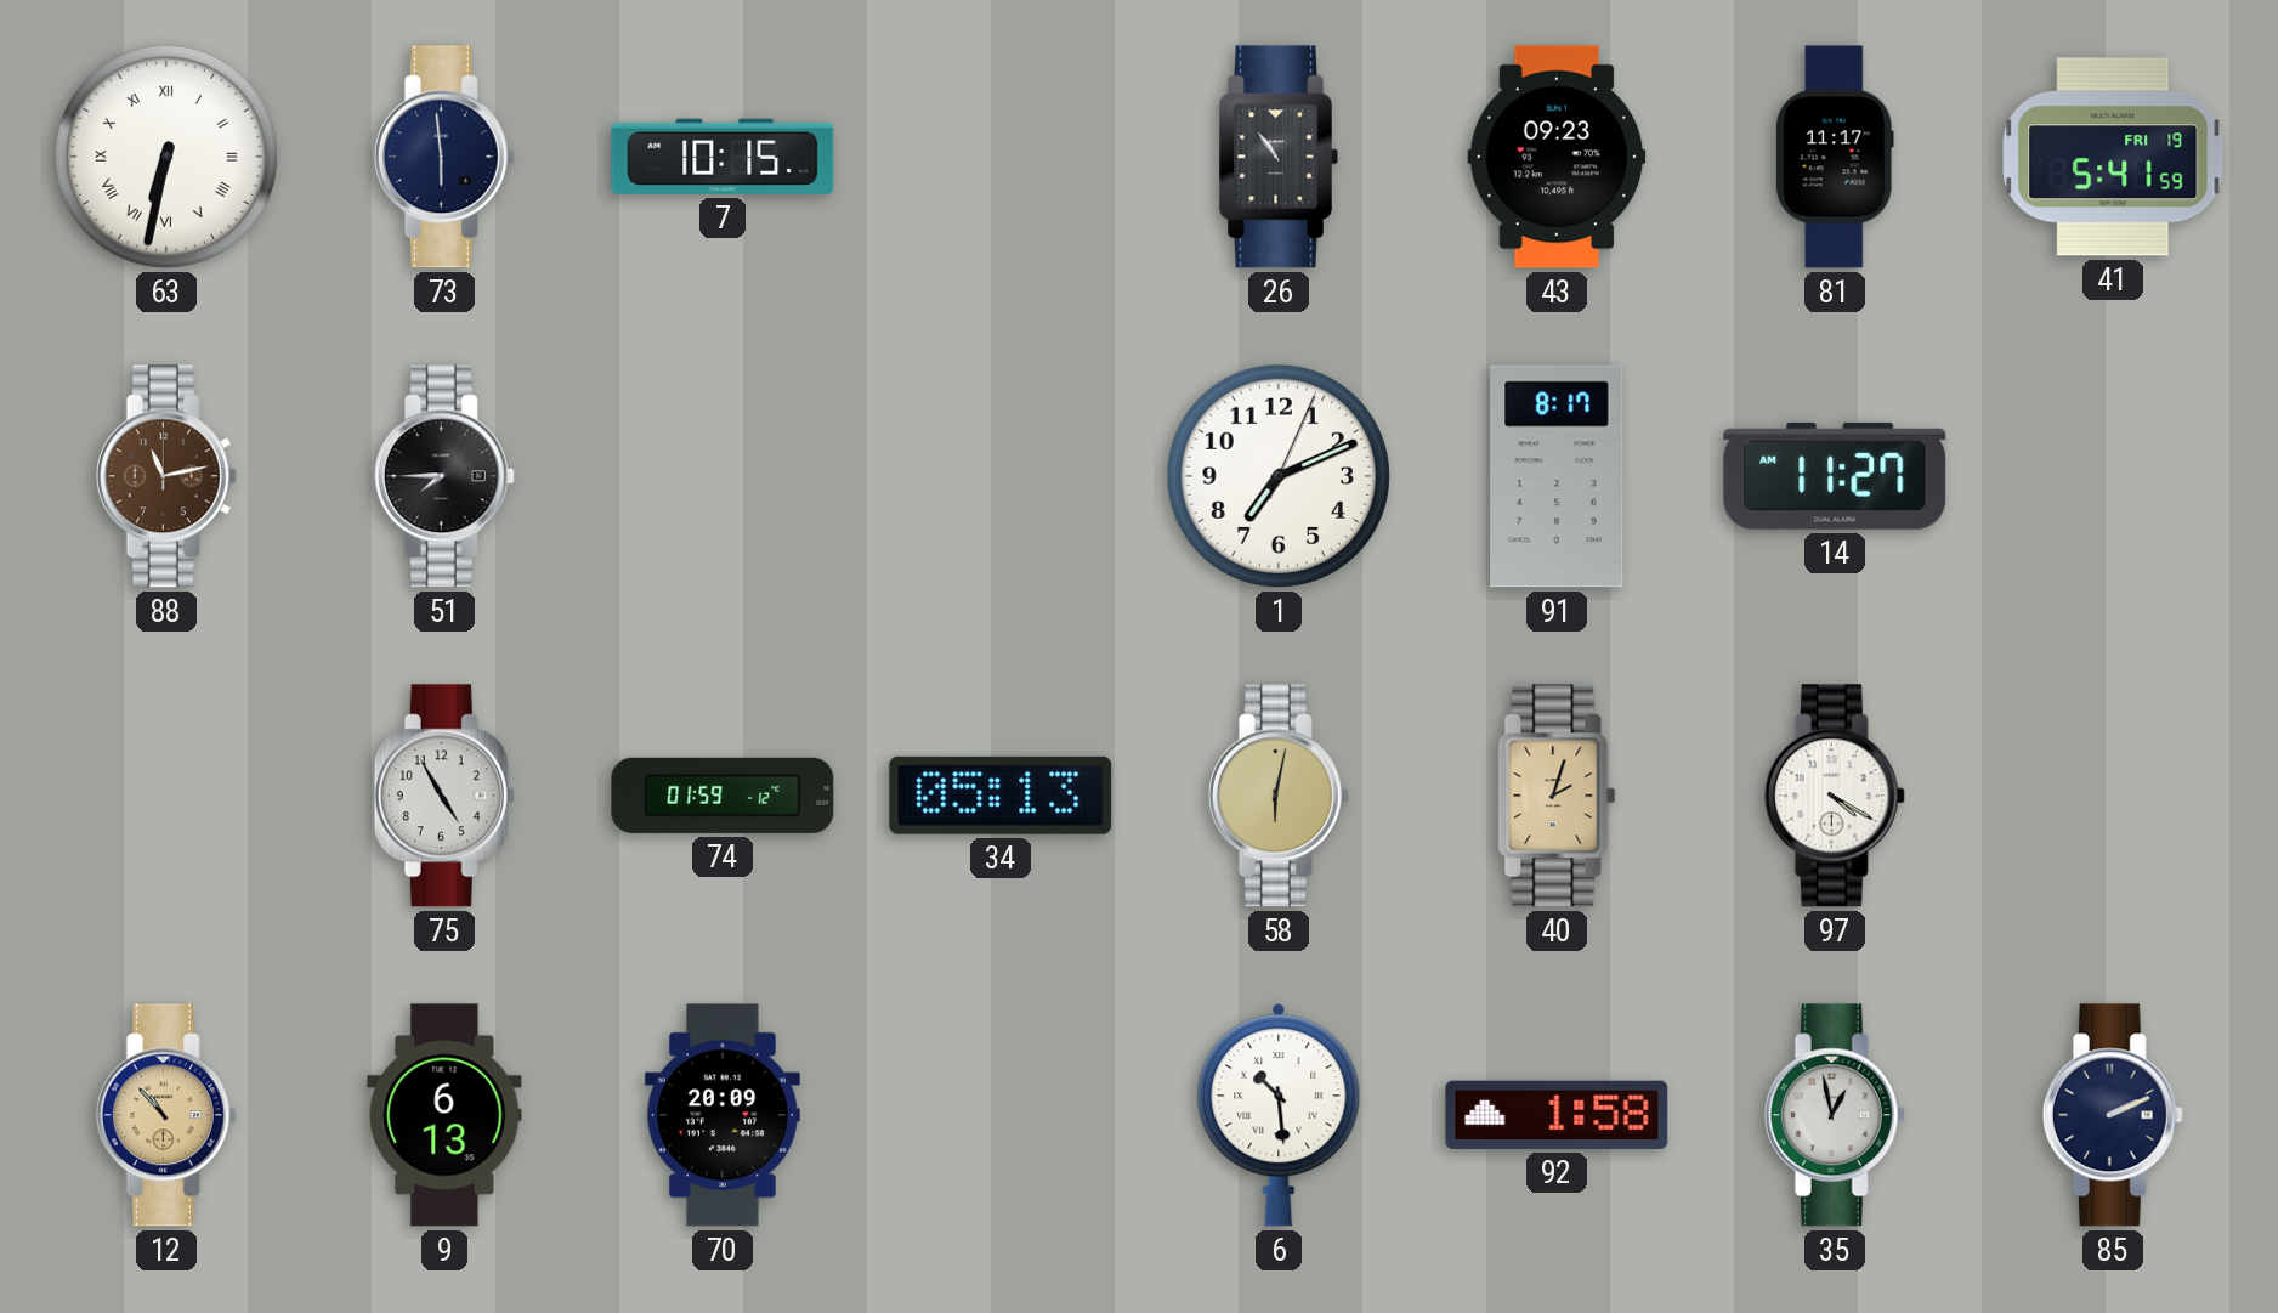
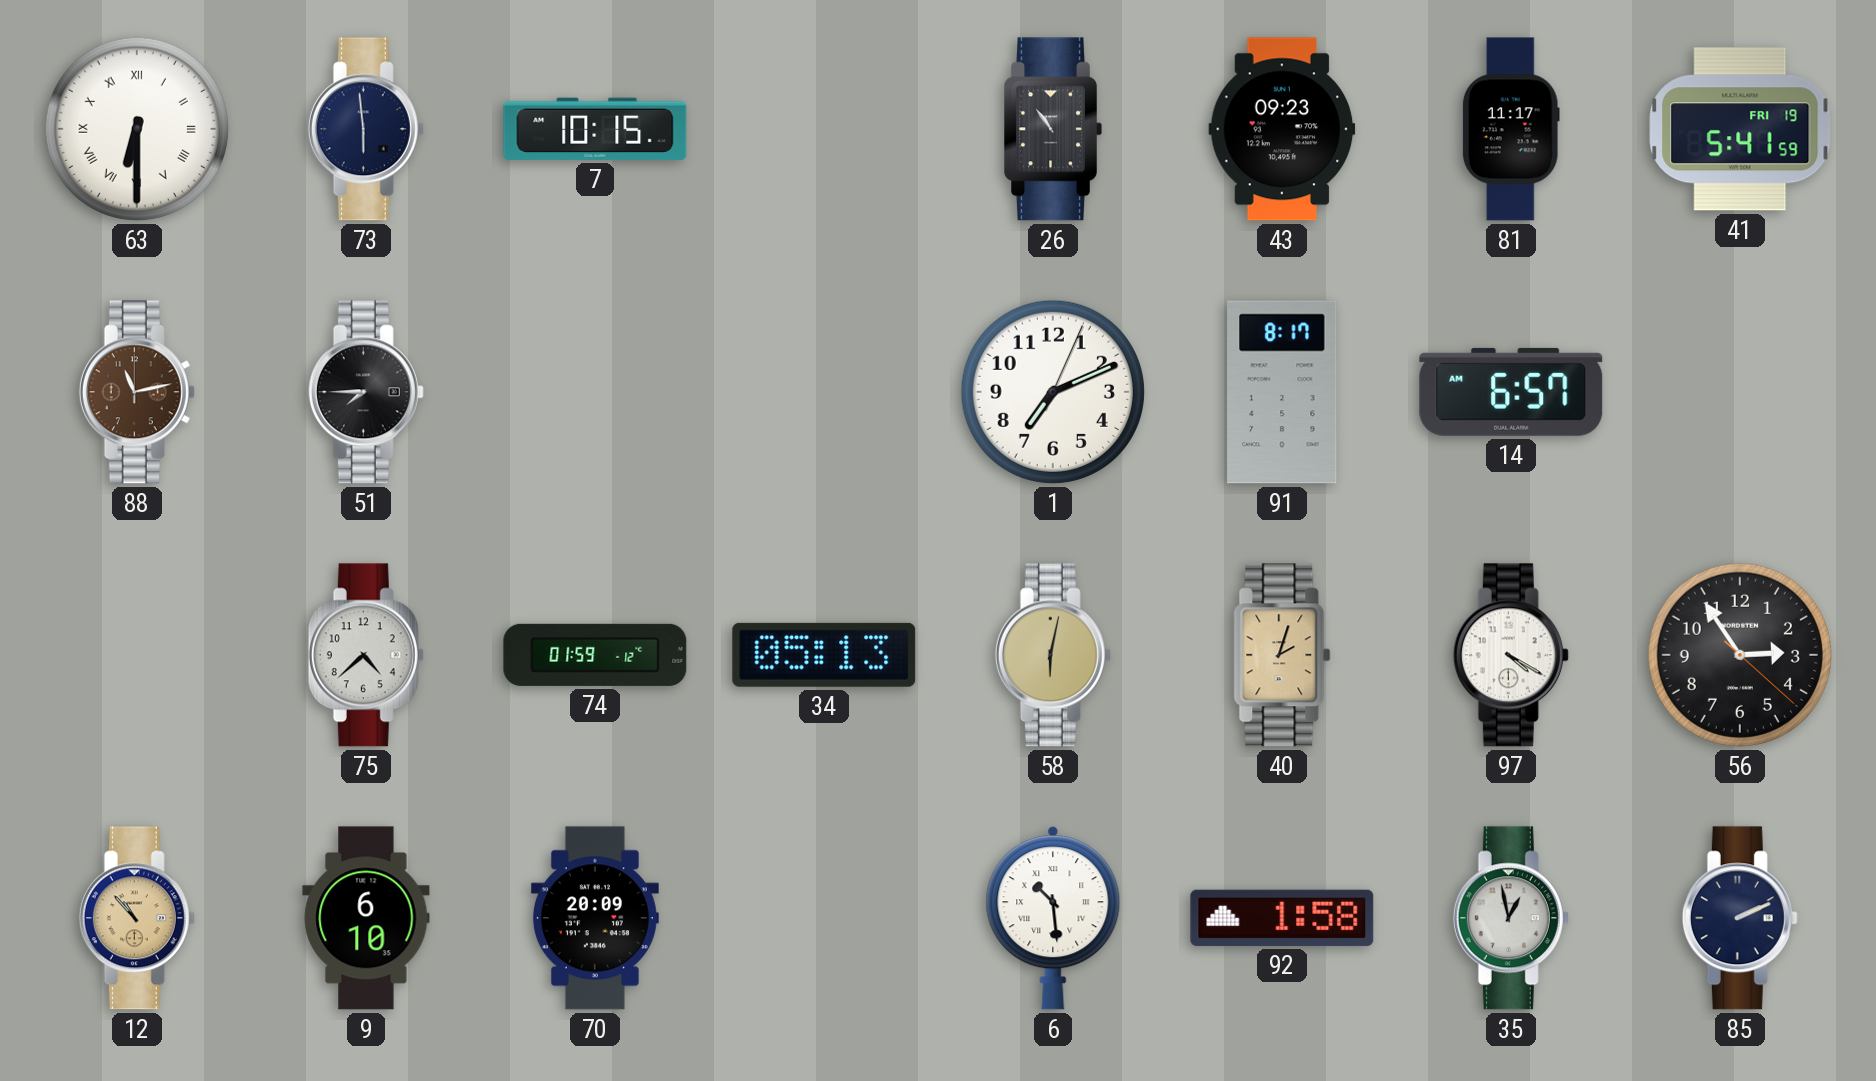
63: 6:32 -> 6:30
14: 11:27 -> 6:57
75: 4:55 -> 4:38
56: none -> 2:54
9: 6:13 -> 6:10
